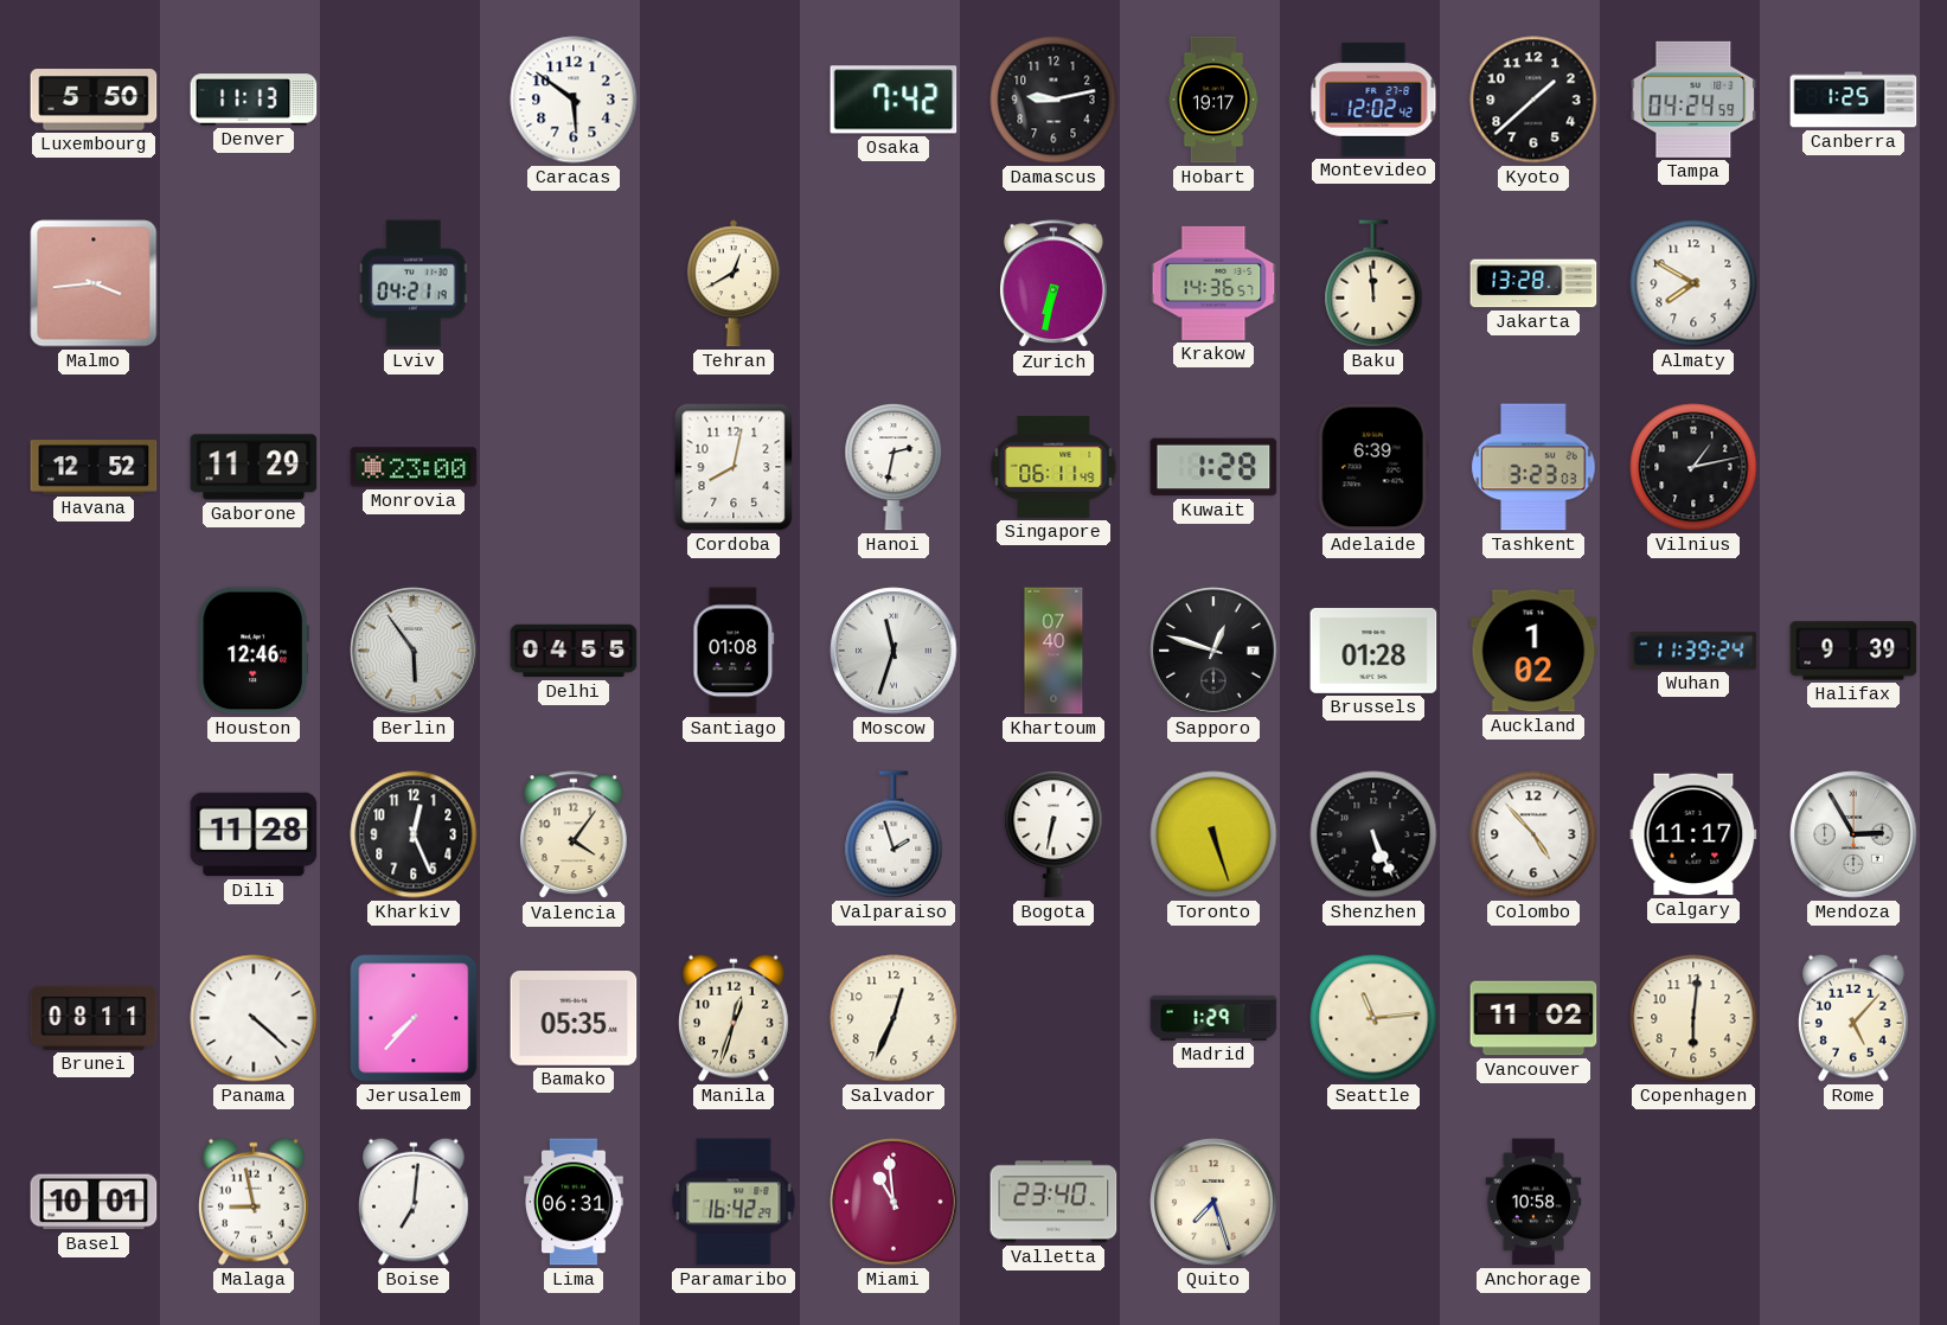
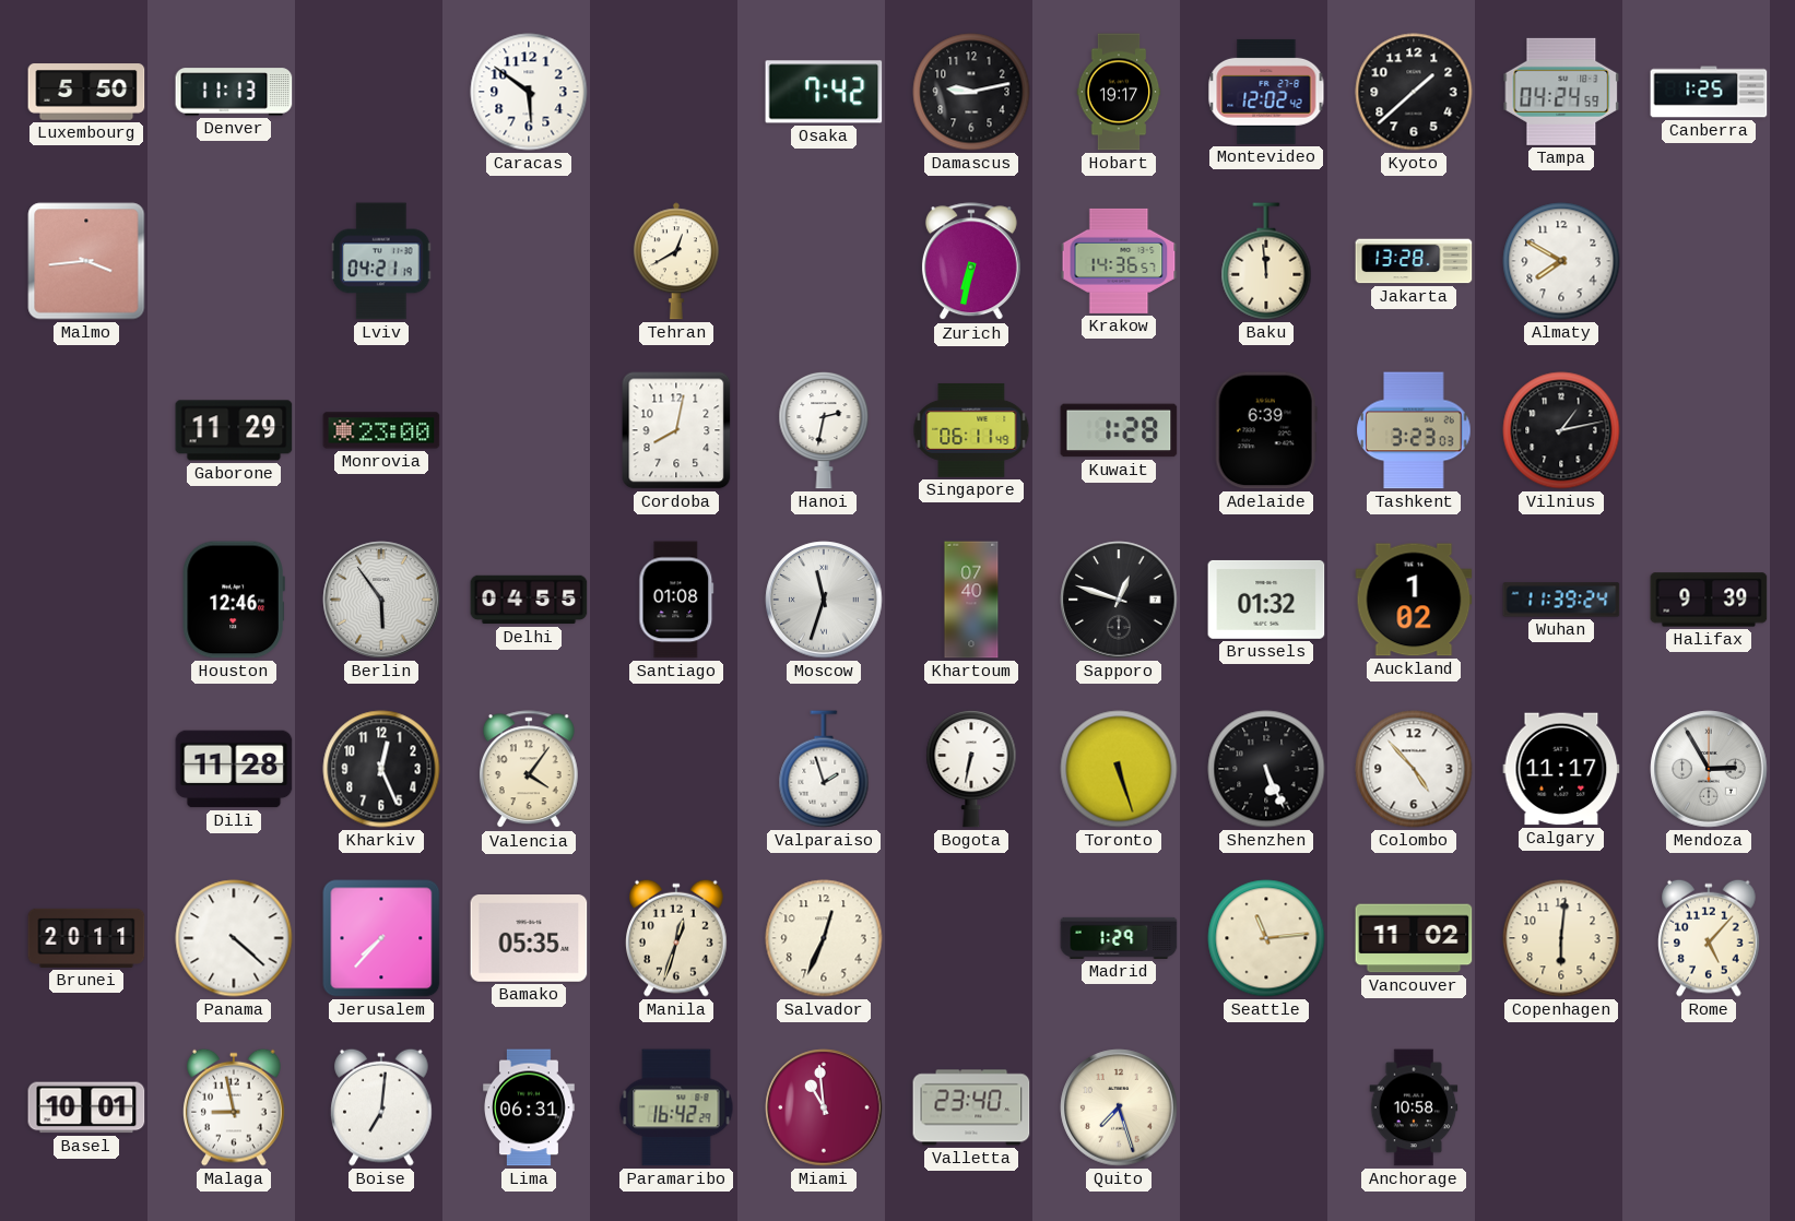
Havana: 12:52 -> none
Brussels: 01:28 -> 01:32
Brunei: 08:11 -> 20:11
